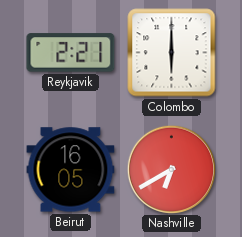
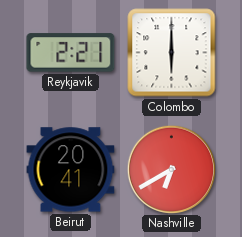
Beirut: 16:05 -> 20:41
